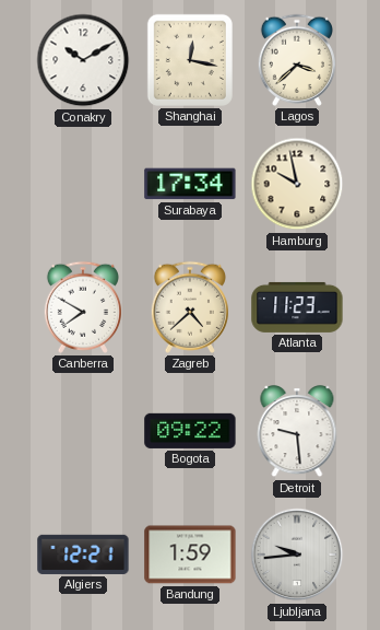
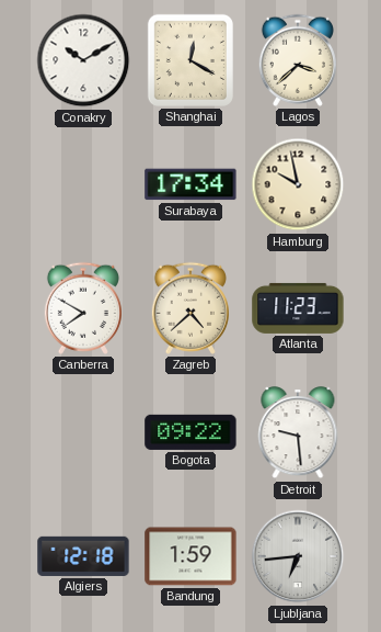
Shanghai: 12:17 -> 12:20
Algiers: 12:21 -> 12:18
Ljubljana: 9:44 -> 6:44
